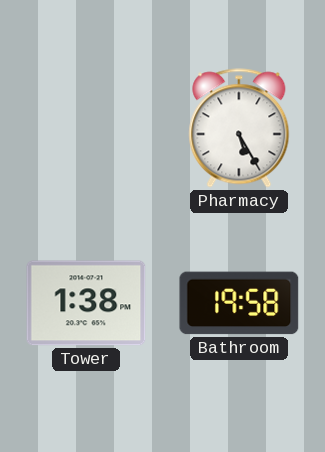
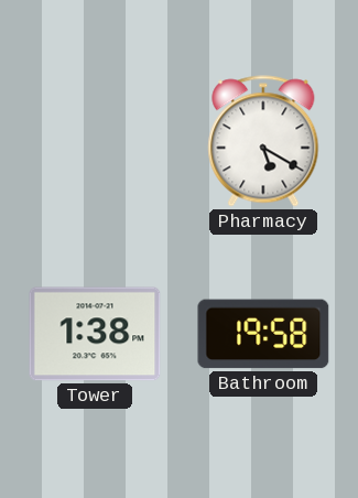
Pharmacy: 5:25 -> 5:20
